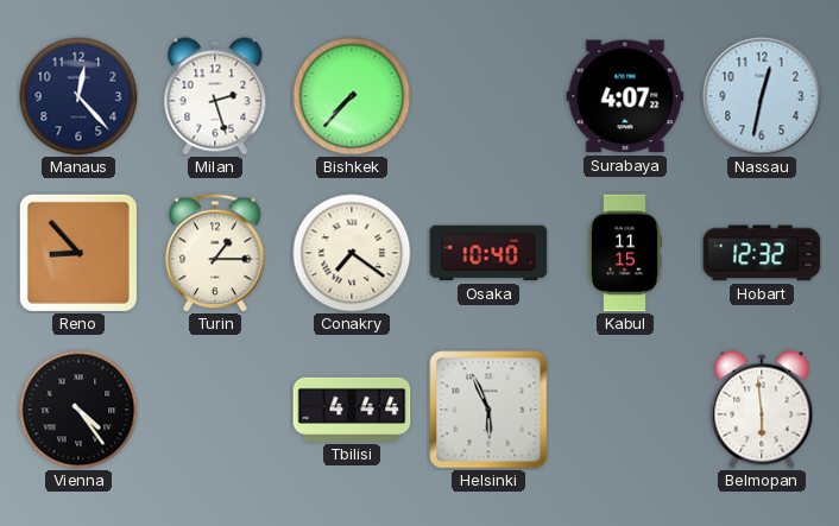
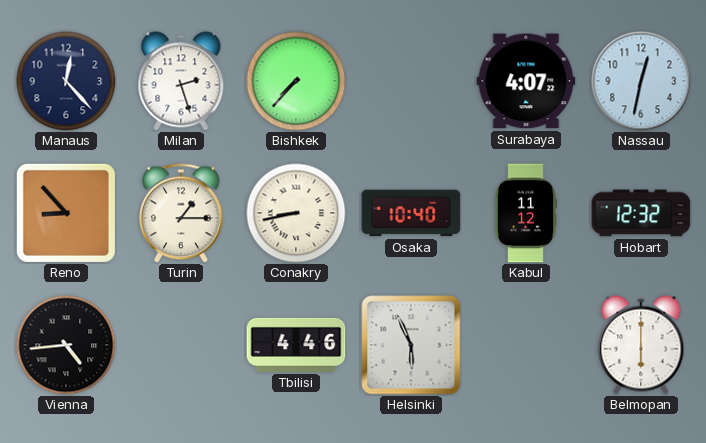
Conakry: 7:21 -> 8:43
Kabul: 11:15 -> 11:12
Vienna: 4:24 -> 4:44
Tbilisi: 4:44 -> 4:46
Belmopan: 5:59 -> 6:00
